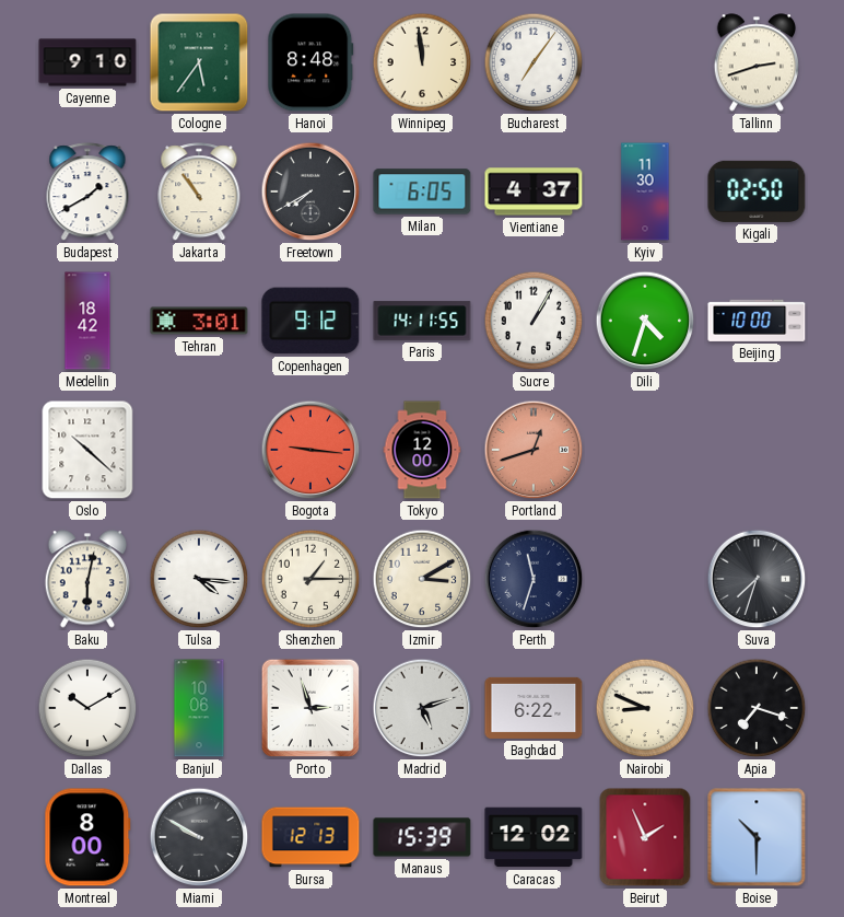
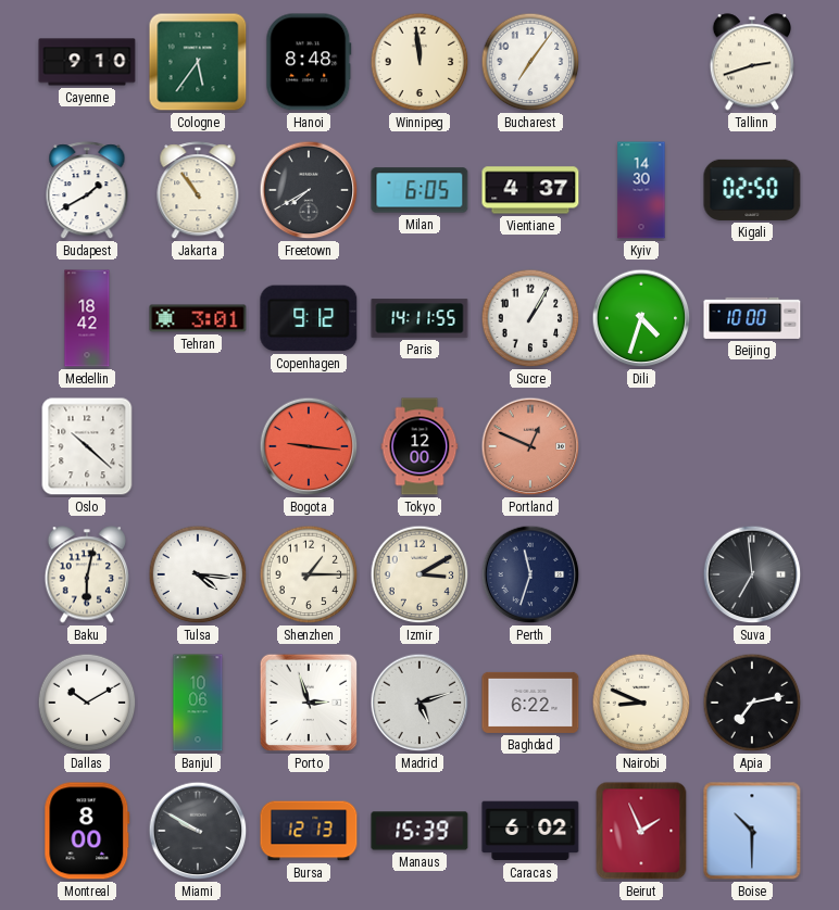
Kyiv: 11:30 -> 14:30
Portland: 12:42 -> 12:49
Suva: 7:33 -> 6:59
Apia: 7:18 -> 7:13
Caracas: 12:02 -> 6:02
